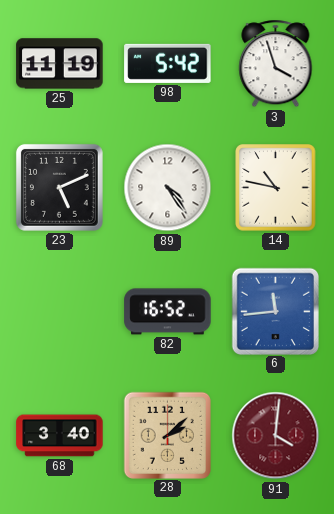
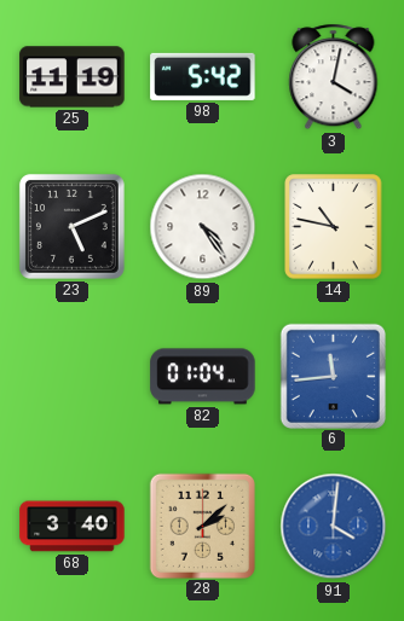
3: 3:57 -> 4:02
82: 16:52 -> 01:04
91 dial: burgundy -> blue
